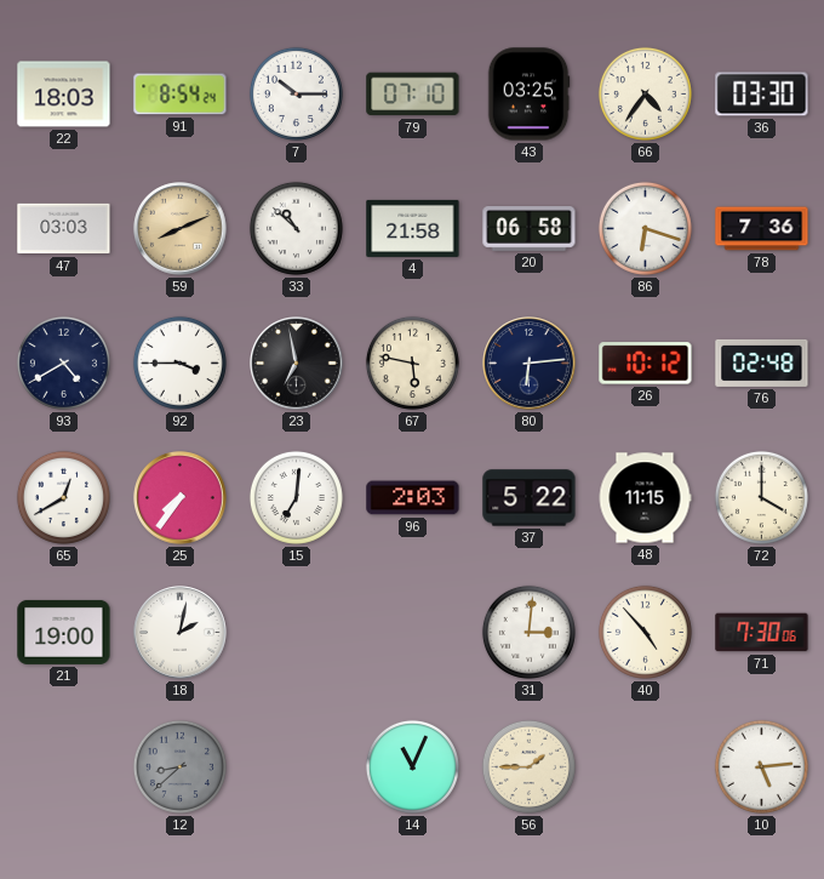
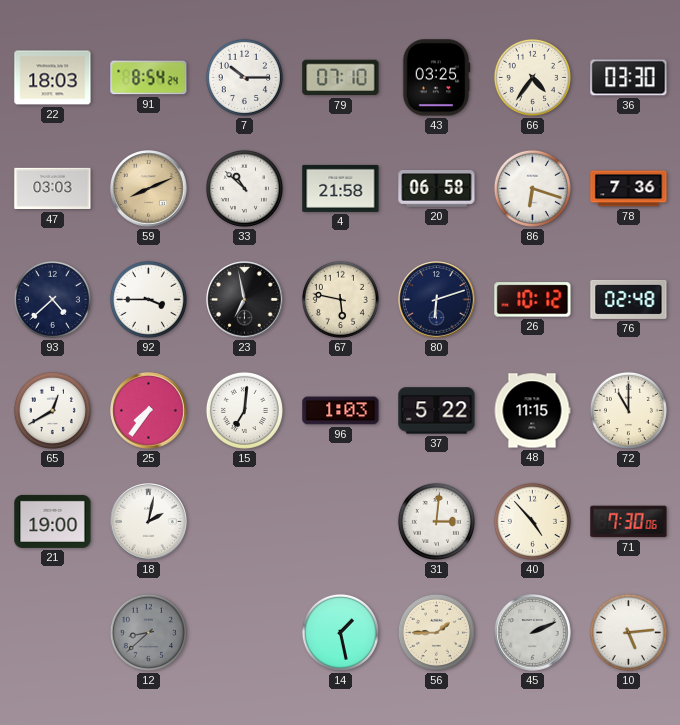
93: 4:40 -> 4:38
80: 6:14 -> 6:12
96: 2:03 -> 1:03
72: 4:00 -> 11:00
14: 11:04 -> 1:28
45: none -> 2:11
